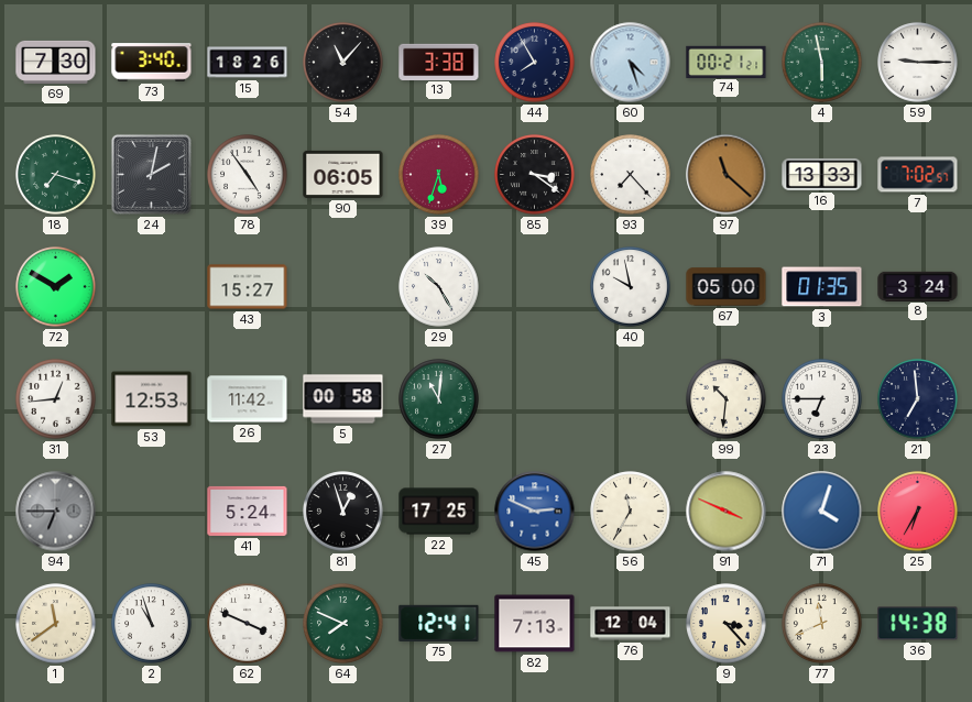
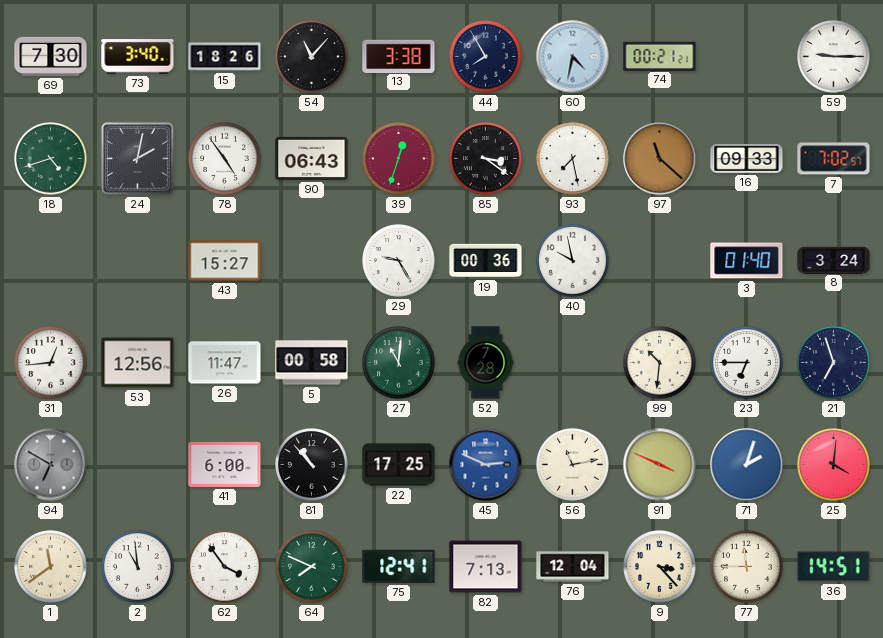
60: 4:27 -> 4:32
4: 5:58 -> none
18: 7:18 -> 4:42
90: 06:05 -> 06:43
39: 5:33 -> 12:33
93: 7:23 -> 7:28
16: 13:33 -> 09:33
72: 1:50 -> none
29: 10:25 -> 9:25
19: none -> 00:36
67: 05:00 -> none
3: 01:35 -> 01:40
53: 12:53 -> 12:56
26: 11:42 -> 11:47
52: none -> 7:28
21: 6:59 -> 6:57
94: 6:45 -> 6:50
41: 5:24 -> 6:00
81: 12:57 -> 10:53
56: 11:35 -> 11:13
71: 4:03 -> 2:03
25: 6:35 -> 4:01
2: 10:57 -> 10:59
62: 3:49 -> 3:54
77: 11:41 -> 11:45
36: 14:38 -> 14:51
